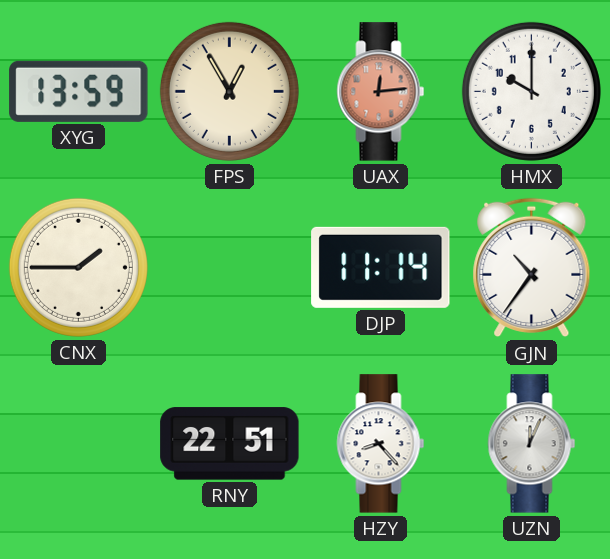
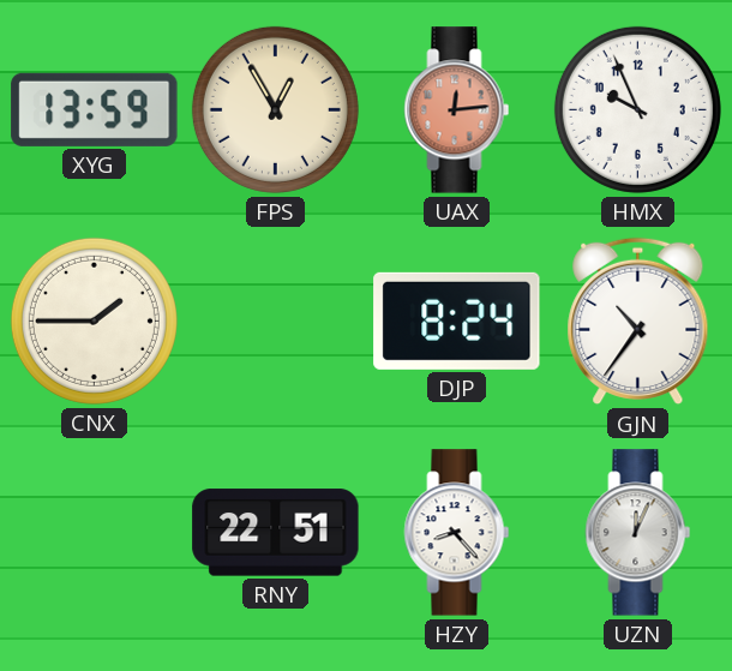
HMX: 10:00 -> 9:56
DJP: 11:14 -> 8:24
